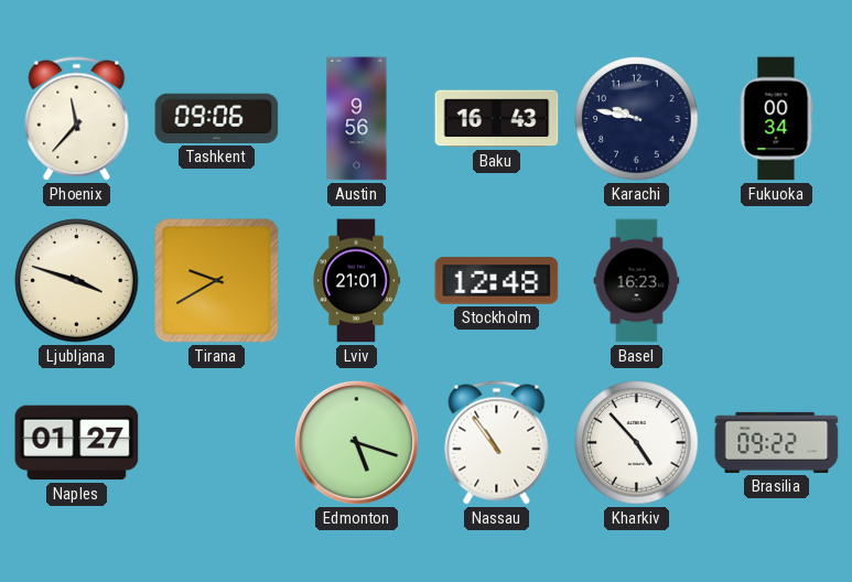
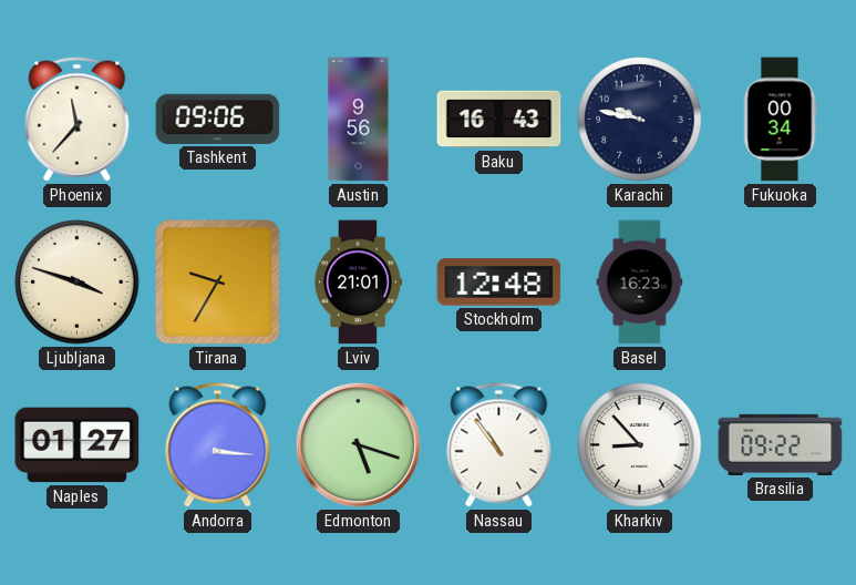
Tirana: 9:40 -> 9:35
Andorra: none -> 3:16
Kharkiv: 4:53 -> 8:53
